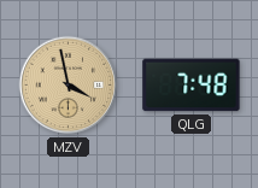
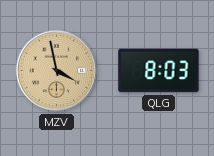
QLG: 7:48 -> 8:03
